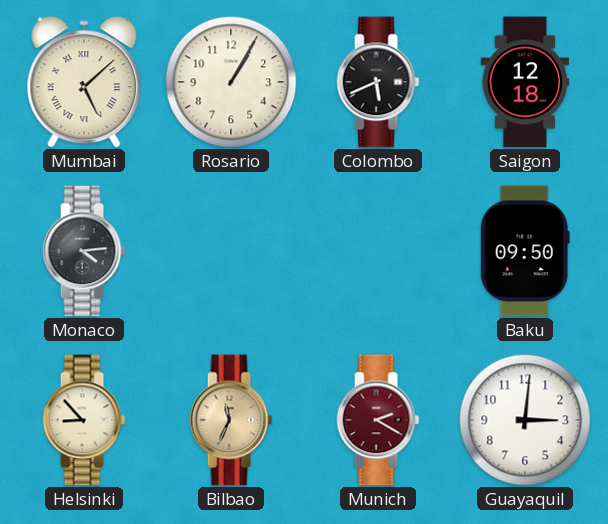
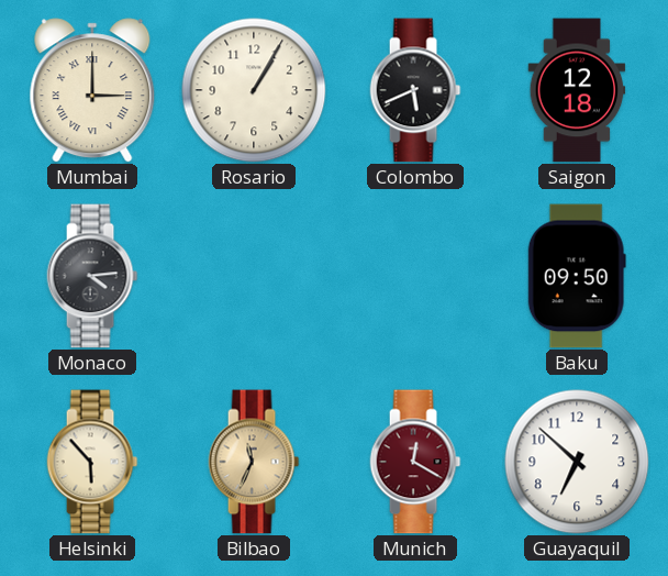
Mumbai: 5:08 -> 3:00
Helsinki: 8:53 -> 5:53
Munich: 2:20 -> 12:20
Guayaquil: 3:01 -> 6:52
